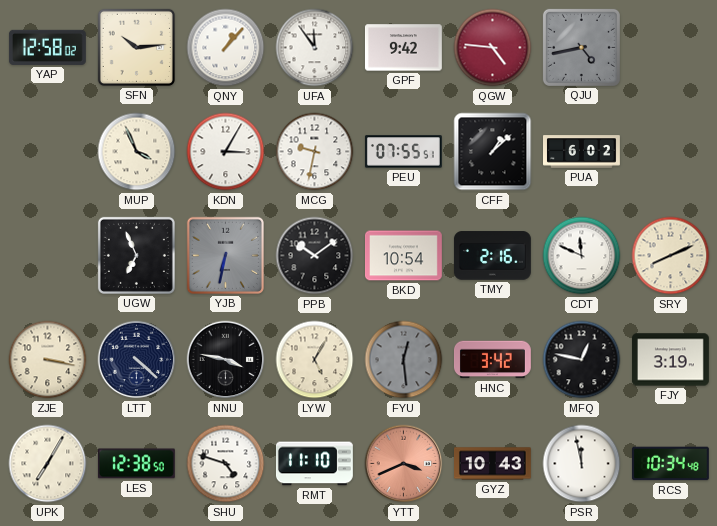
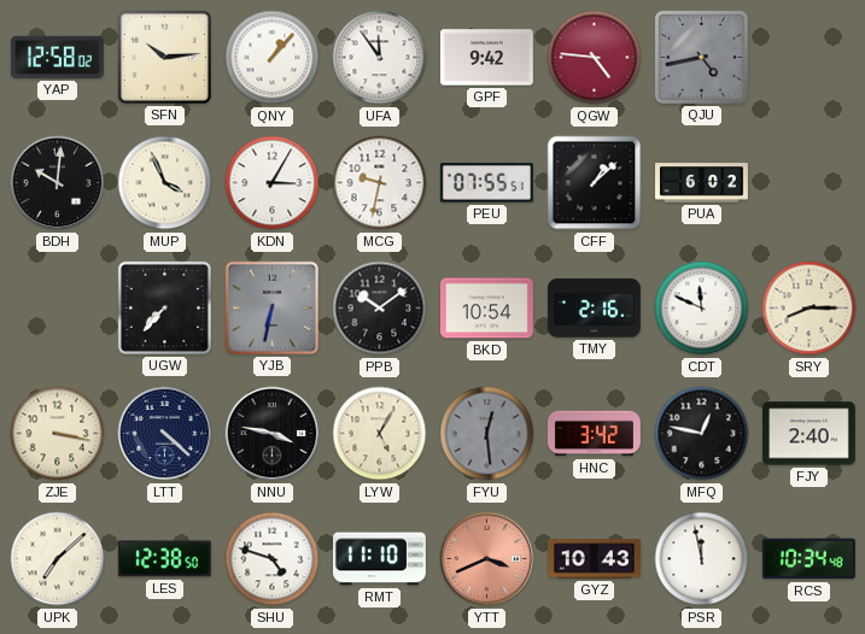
BDH: none -> 10:01
UGW: 6:56 -> 7:37
SRY: 8:11 -> 8:15
FJY: 3:19 -> 2:40
UPK: 7:05 -> 7:08
